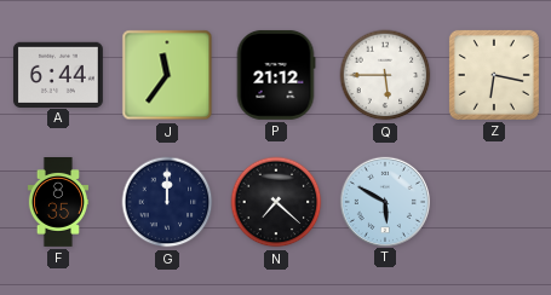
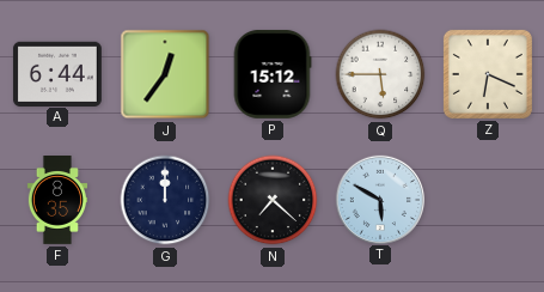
J: 11:36 -> 12:36
P: 21:12 -> 15:12
Z: 6:17 -> 6:19
